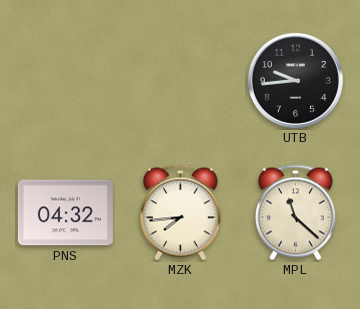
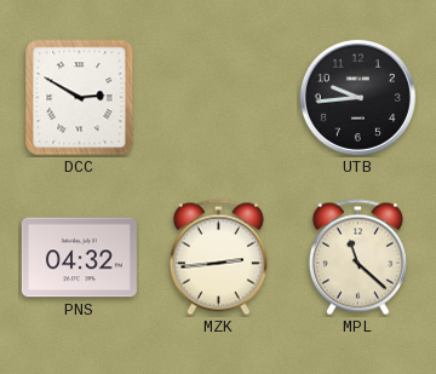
DCC: none -> 2:50
MZK: 7:44 -> 2:44
